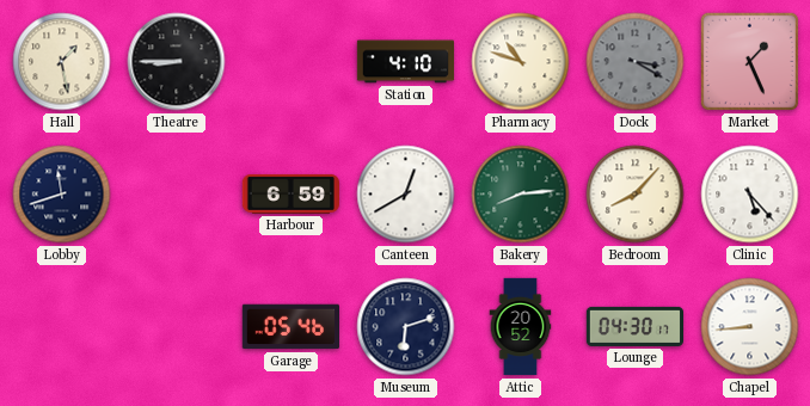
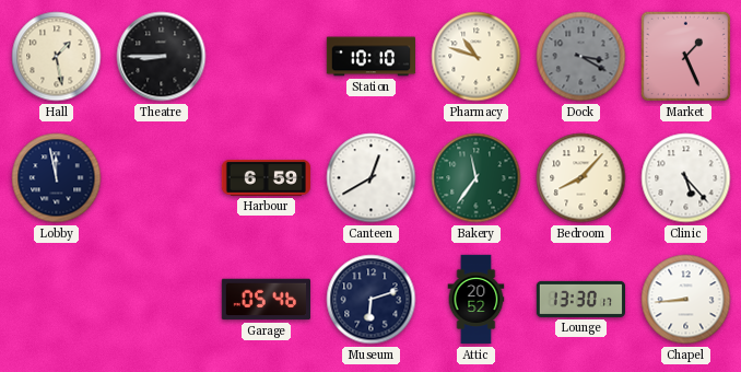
Station: 4:10 -> 10:10
Lobby: 11:42 -> 11:58
Bakery: 8:14 -> 11:36
Lounge: 04:30 -> 13:30
